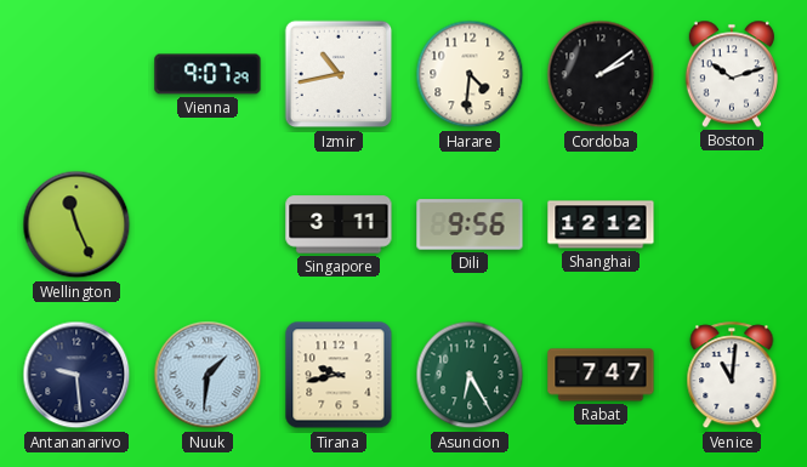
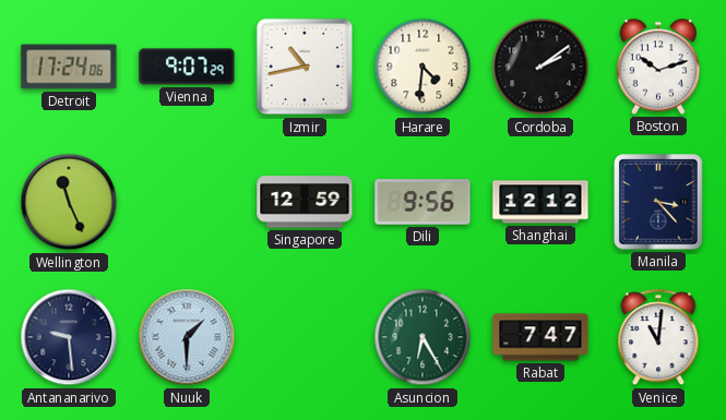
Detroit: none -> 17:24
Singapore: 3:11 -> 12:59
Manila: none -> 3:23
Nuuk: 1:31 -> 1:30
Tirana: 9:43 -> none
